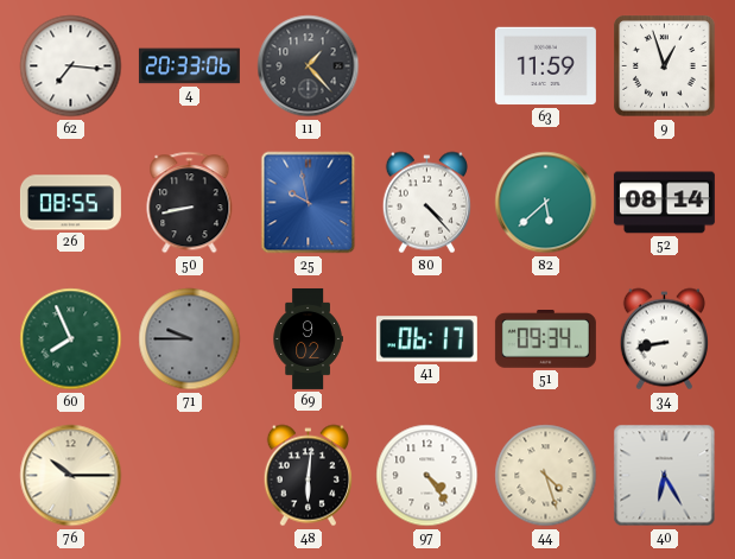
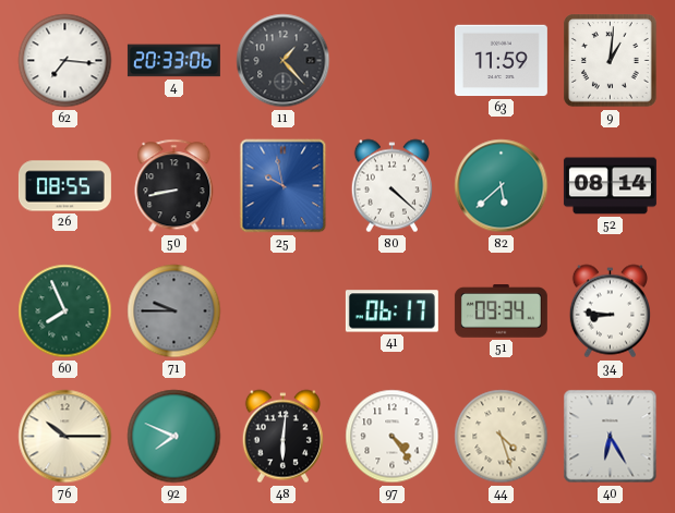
9: 12:57 -> 1:01
80: 4:23 -> 4:22
69: 9:02 -> none
34: 8:43 -> 8:46
92: none -> 7:49
